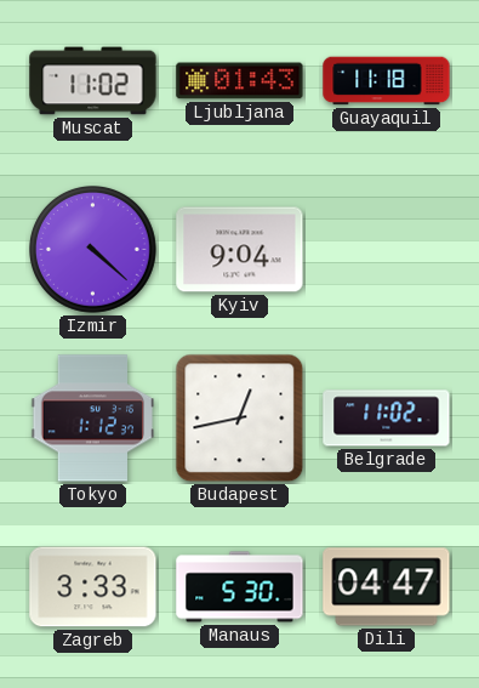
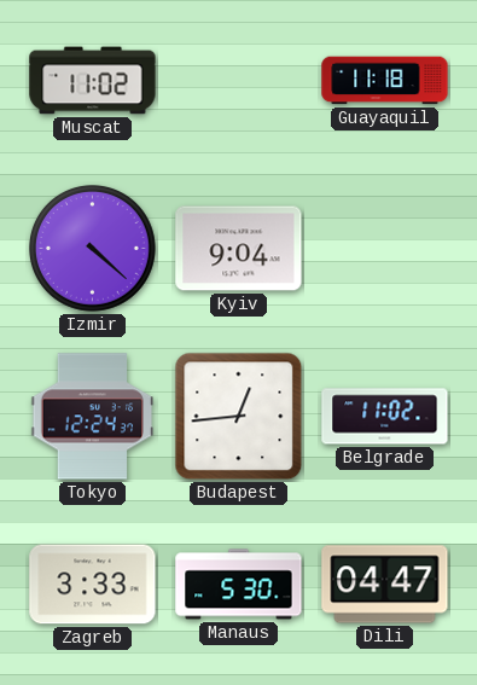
Ljubljana: 01:43 -> none
Tokyo: 1:12 -> 12:24
Budapest: 12:43 -> 12:44
